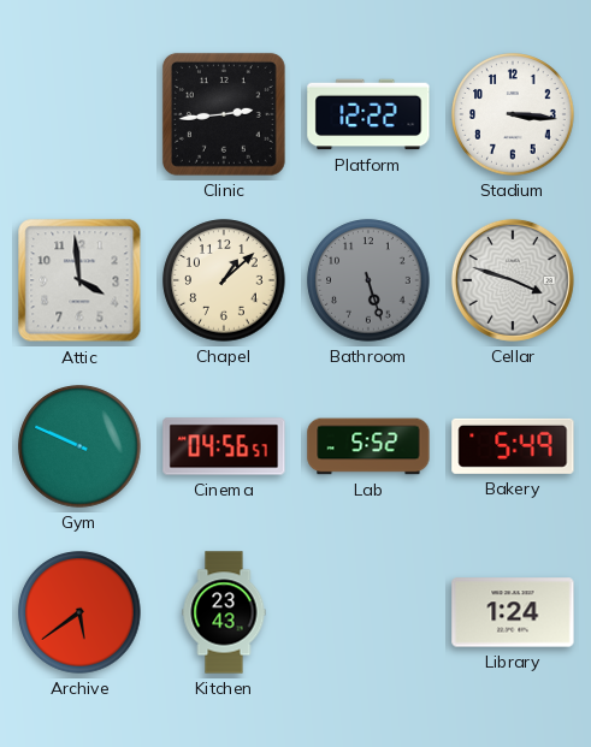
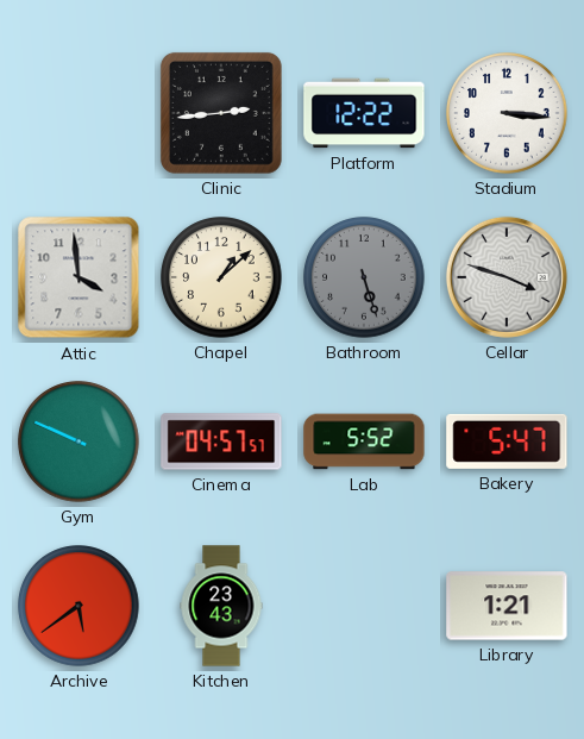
Cinema: 04:56 -> 04:57
Bakery: 5:49 -> 5:47
Library: 1:24 -> 1:21
